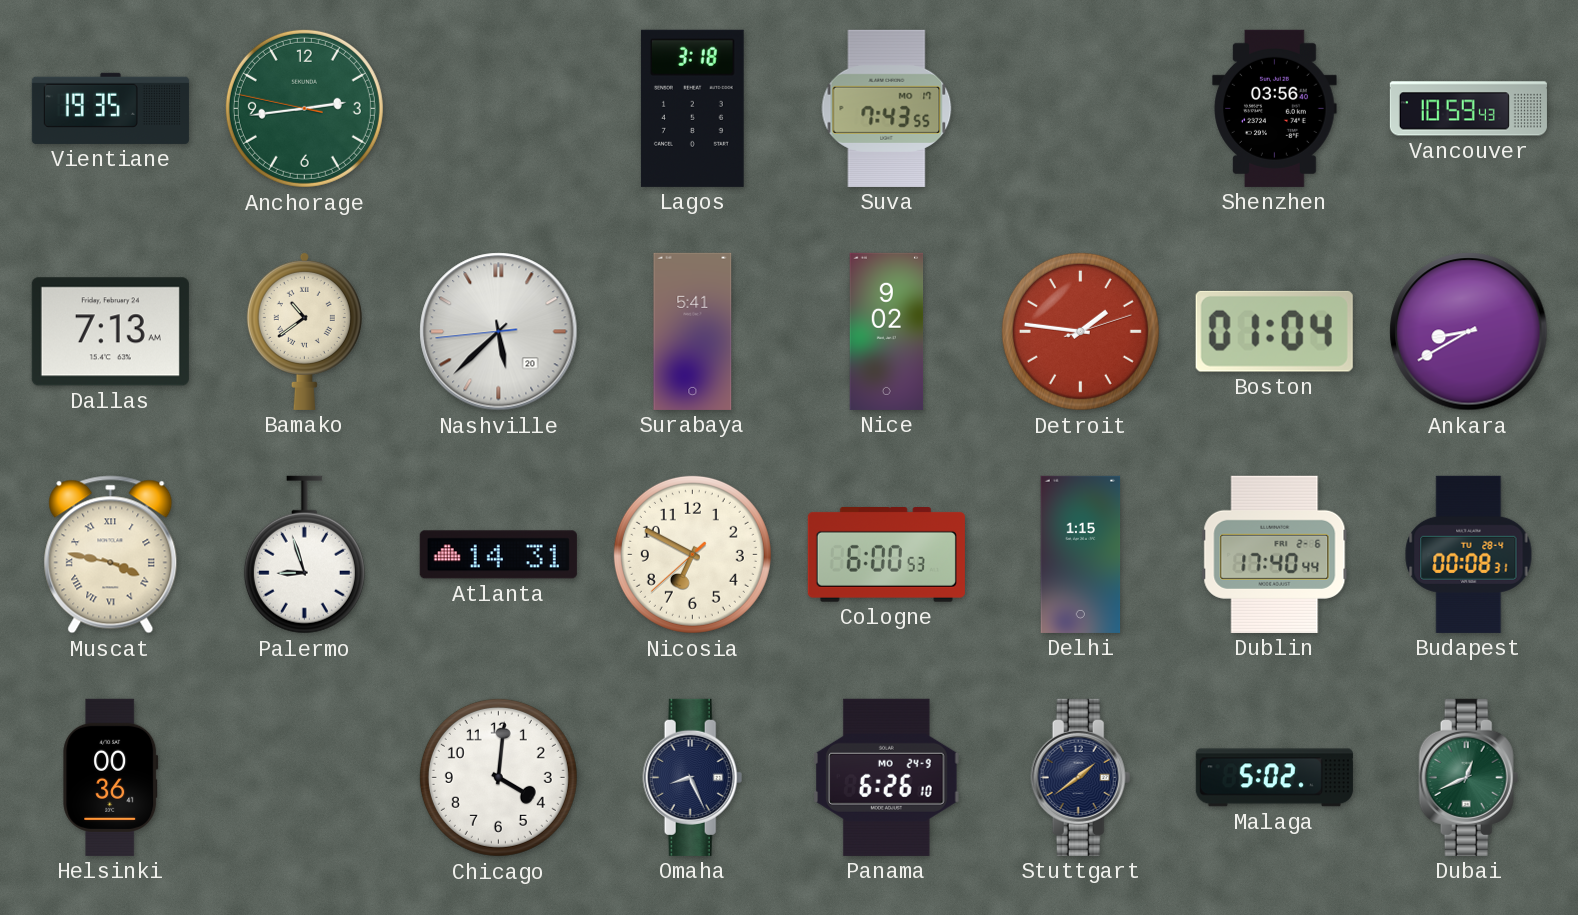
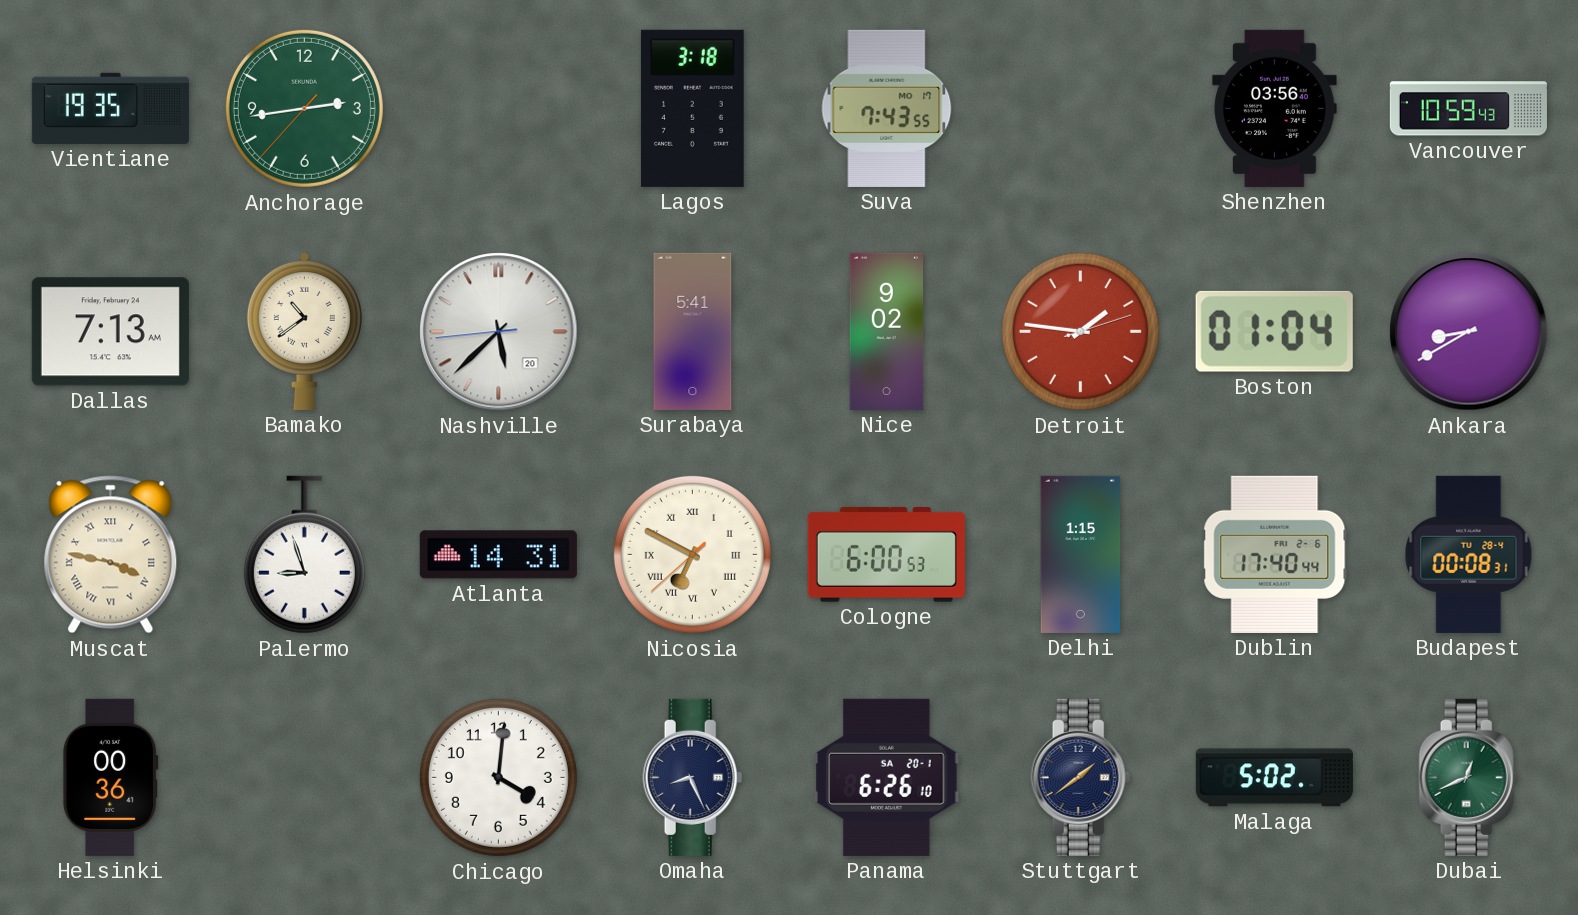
Anchorage: 2:43:47 -> 2:43:37
Nicosia numerals: Arabic -> Roman
Panama date: MO 24-9 -> SA 20-1
